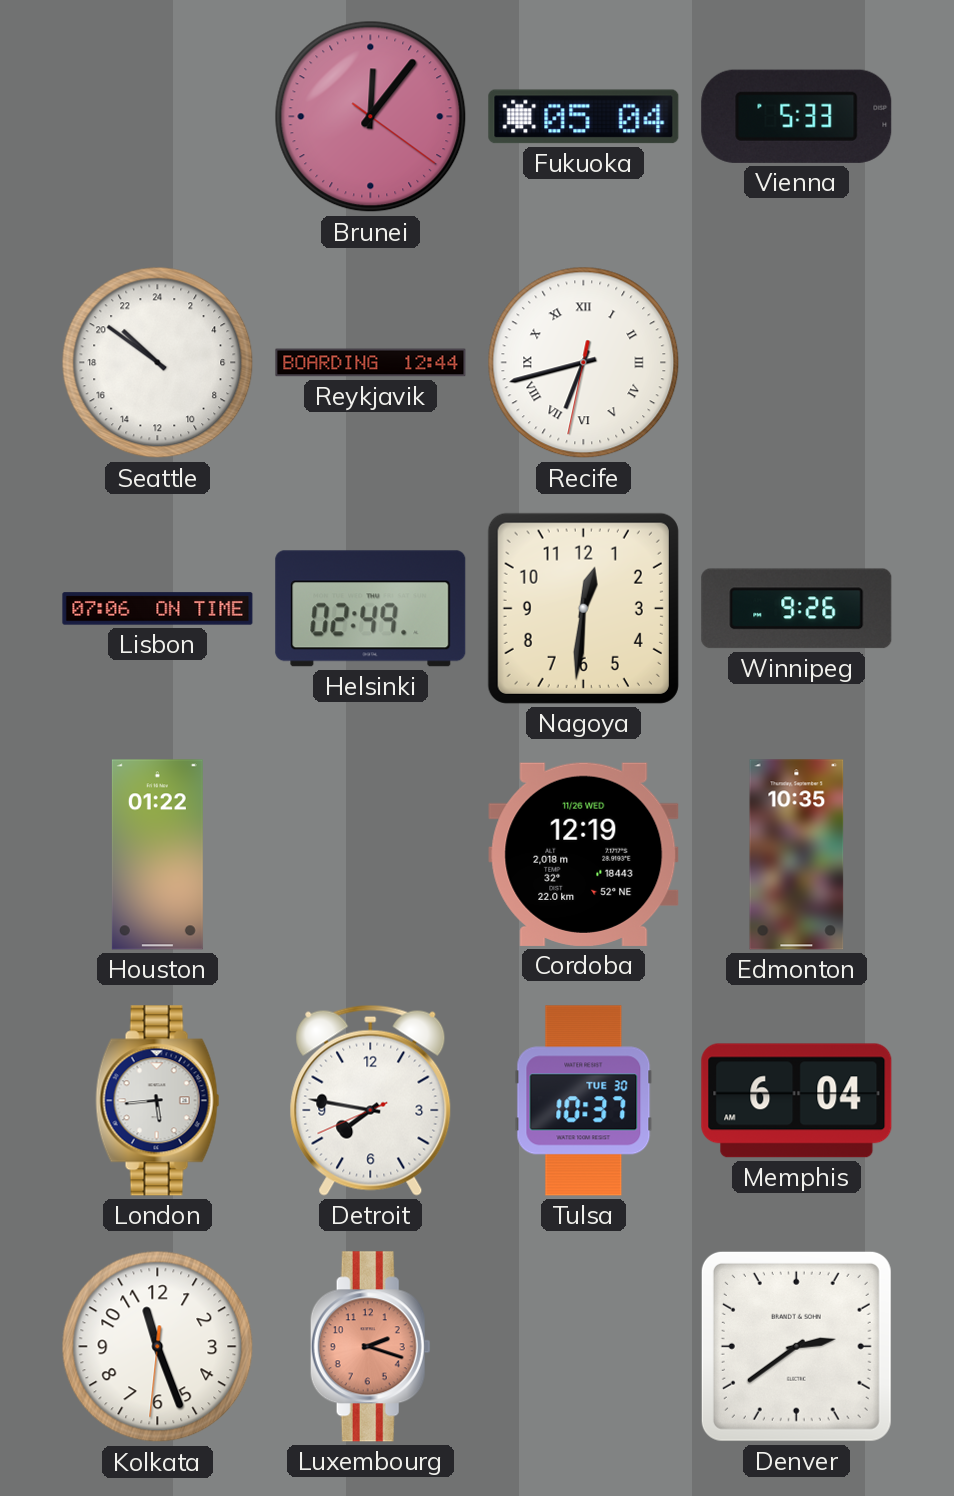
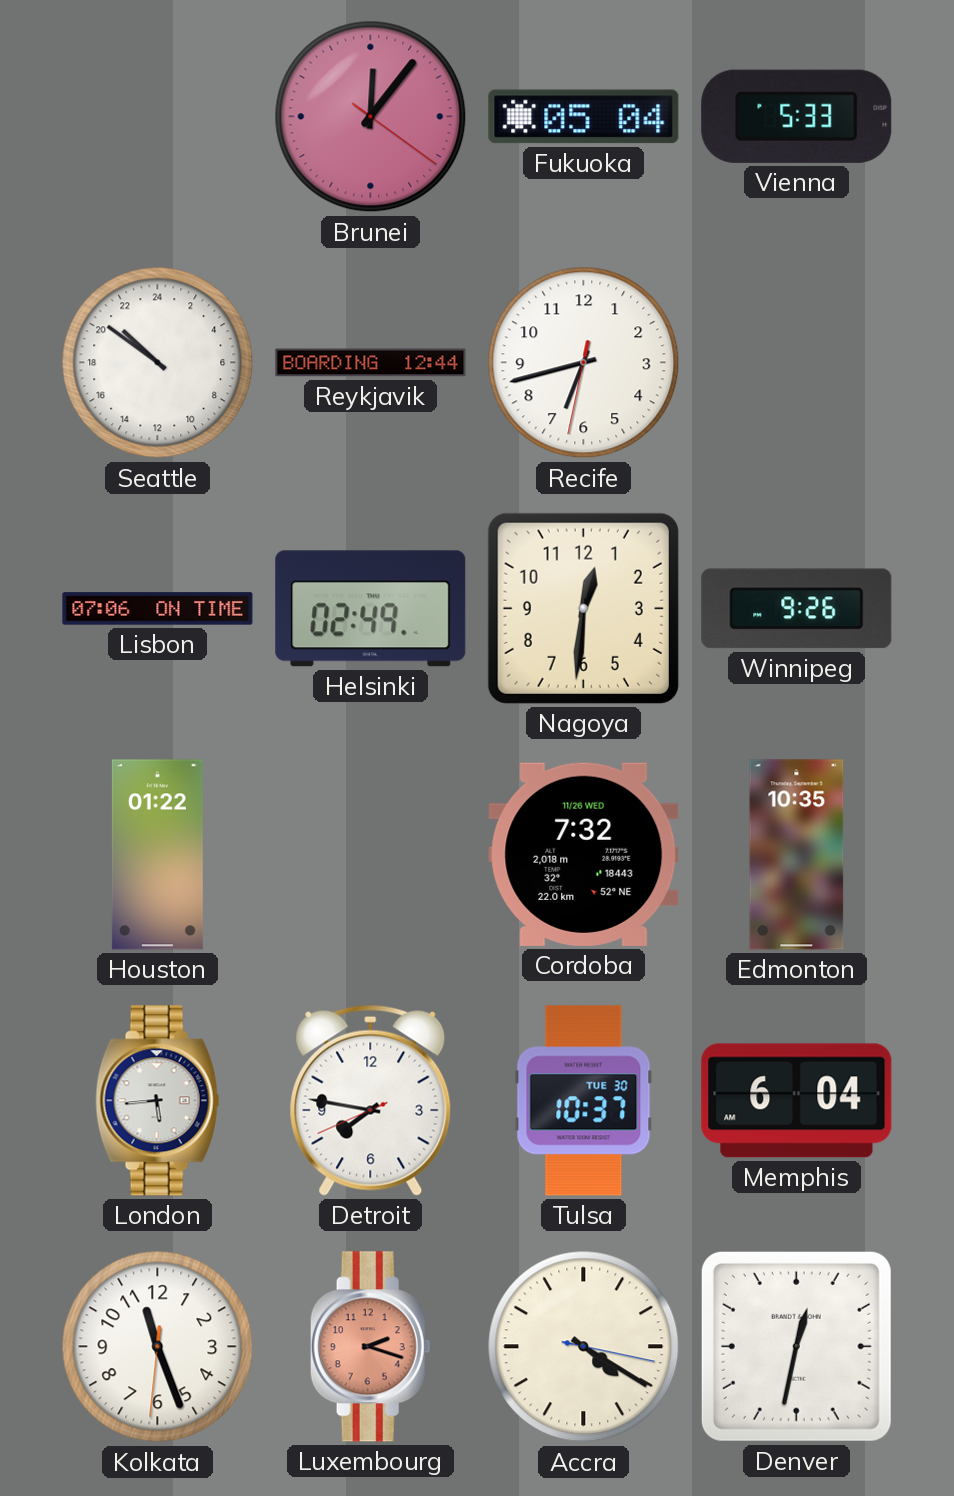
Recife numerals: Roman -> Arabic
Cordoba: 12:19 -> 7:32
Accra: none -> 4:20
Denver: 2:39 -> 12:32
